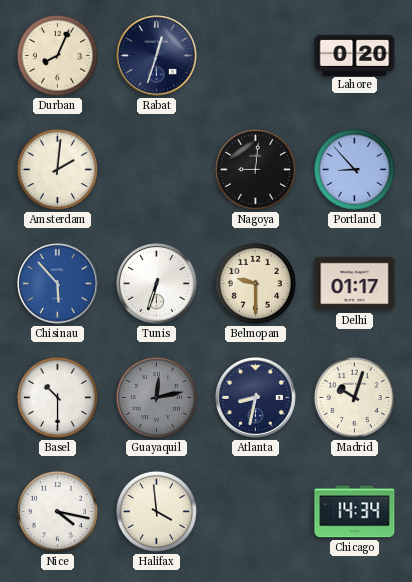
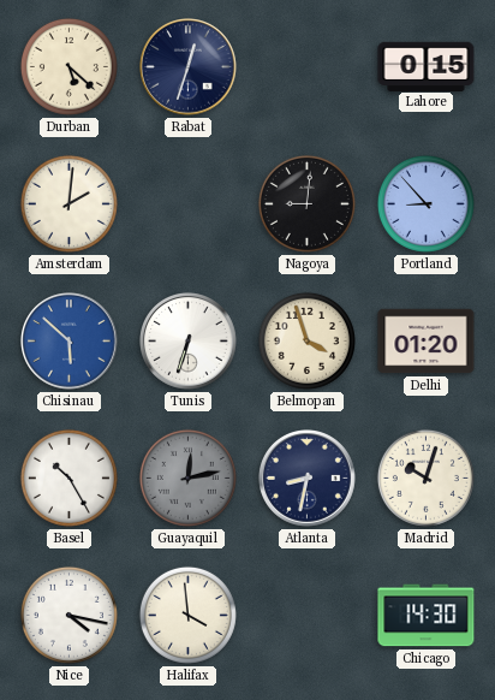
Durban: 8:04 -> 5:22
Lahore: 0:20 -> 0:15
Chisinau: 5:53 -> 5:52
Belmopan: 9:30 -> 3:57
Delhi: 01:17 -> 01:20
Basel: 10:30 -> 10:25
Chicago: 14:34 -> 14:30
